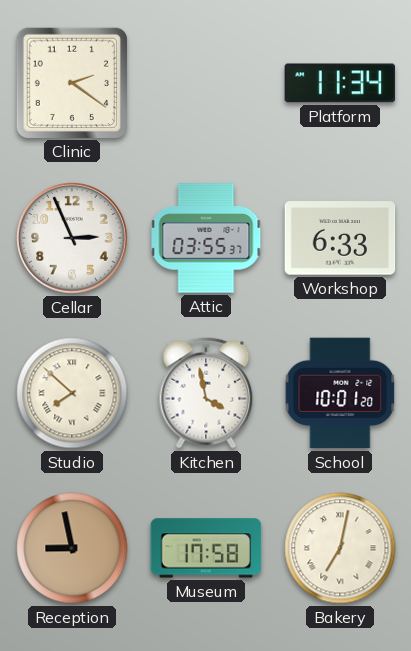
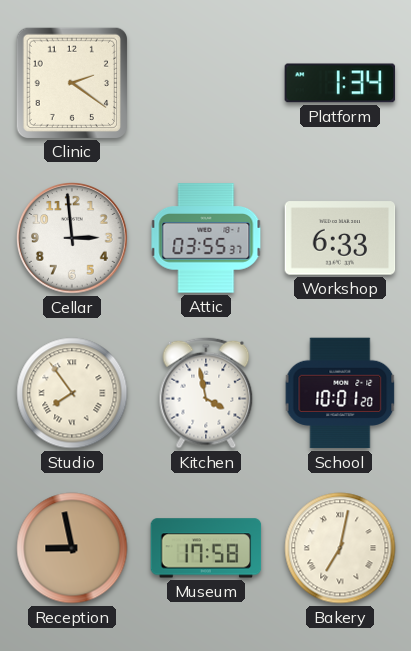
Platform: 11:34 -> 1:34
Cellar: 2:56 -> 2:59
Studio: 7:52 -> 7:54
